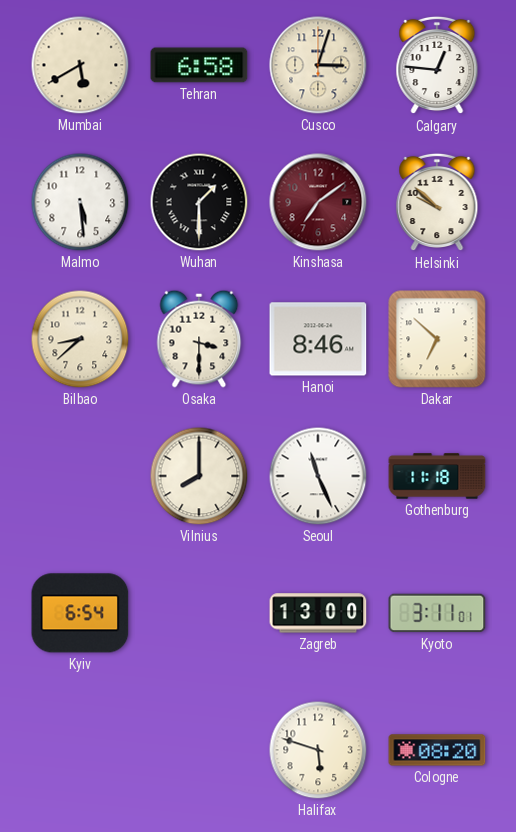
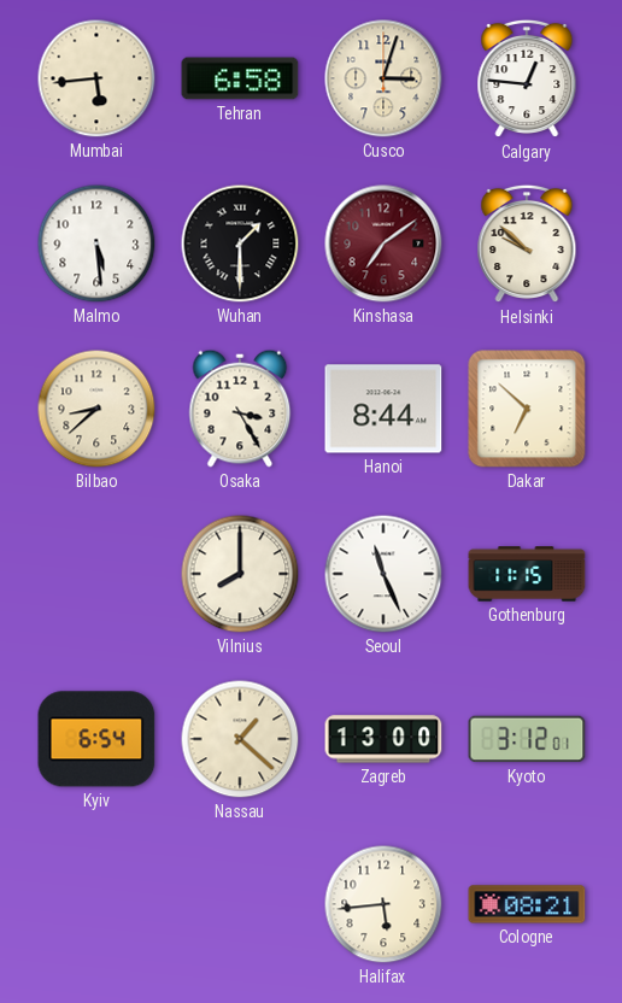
Mumbai: 5:40 -> 5:44
Osaka: 3:30 -> 3:25
Hanoi: 8:46 -> 8:44
Gothenburg: 11:18 -> 11:15
Nassau: none -> 1:22
Kyoto: 3:11 -> 3:12
Halifax: 5:48 -> 5:44
Cologne: 08:20 -> 08:21
